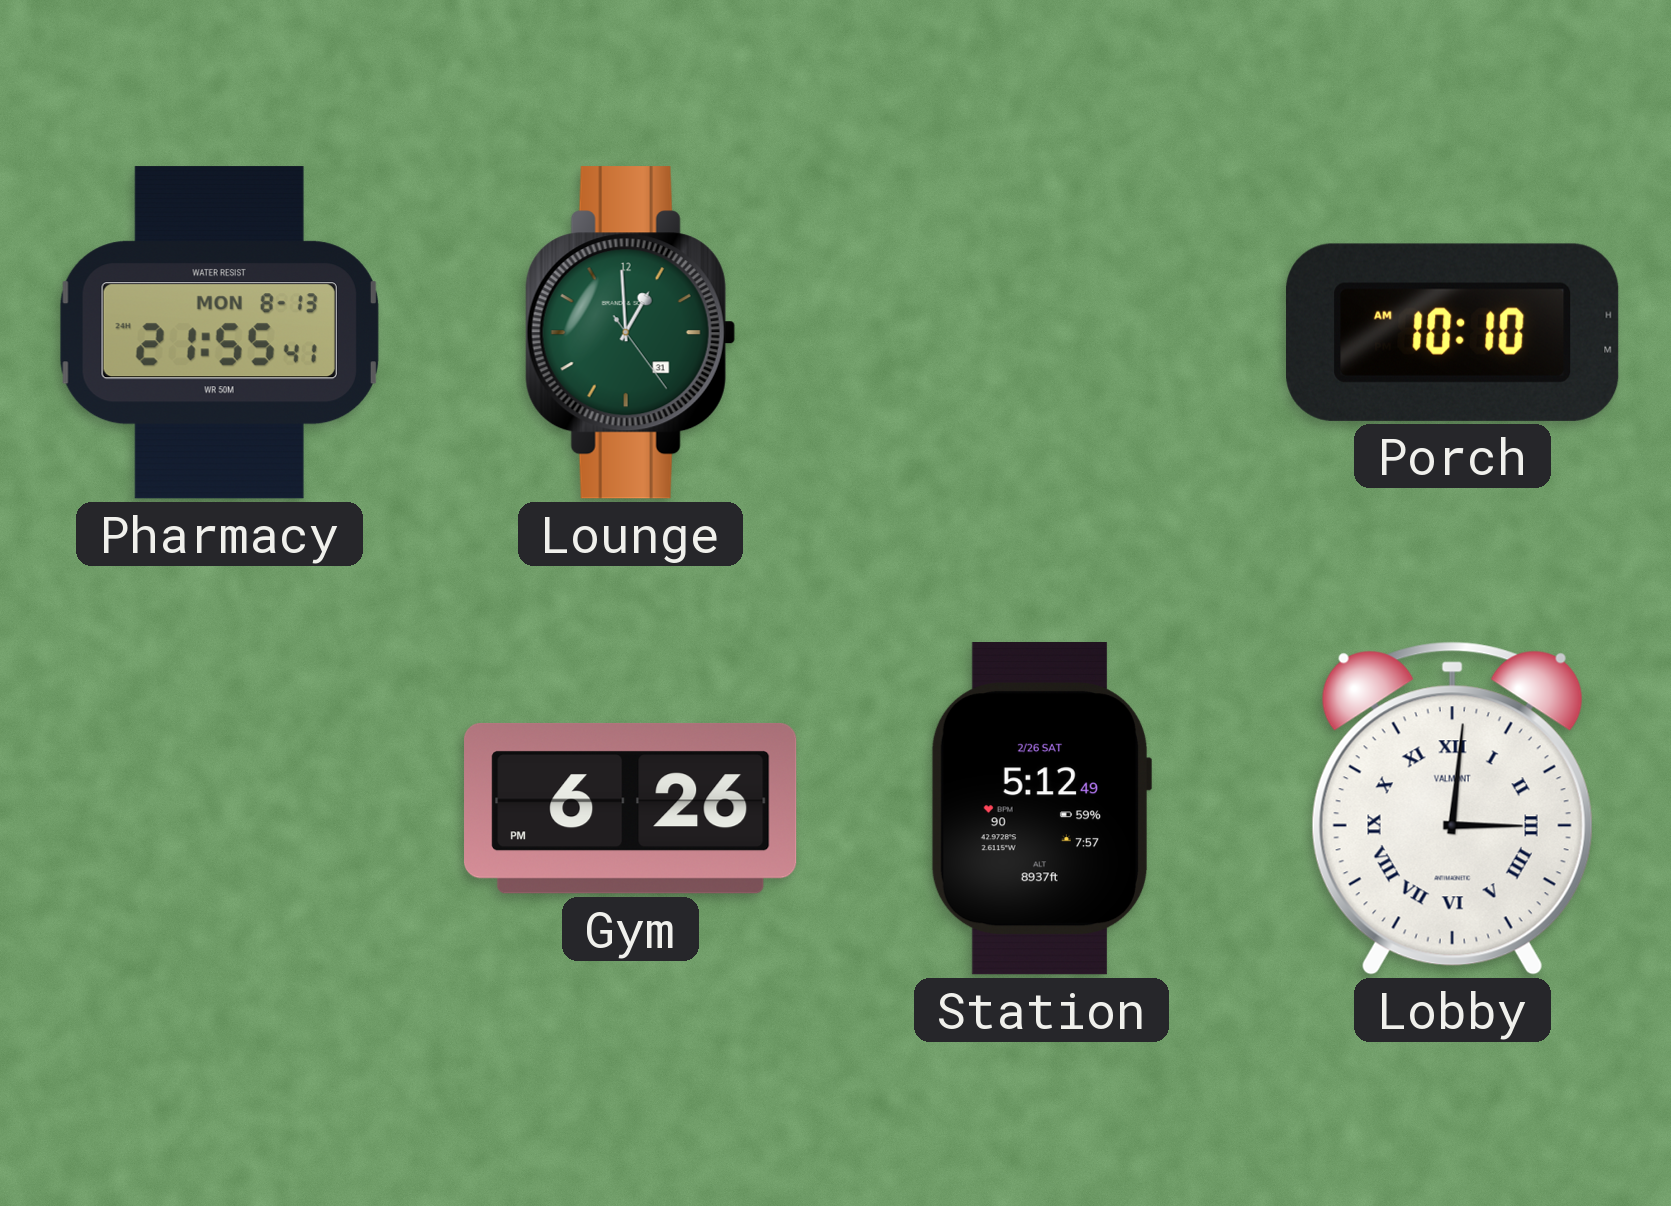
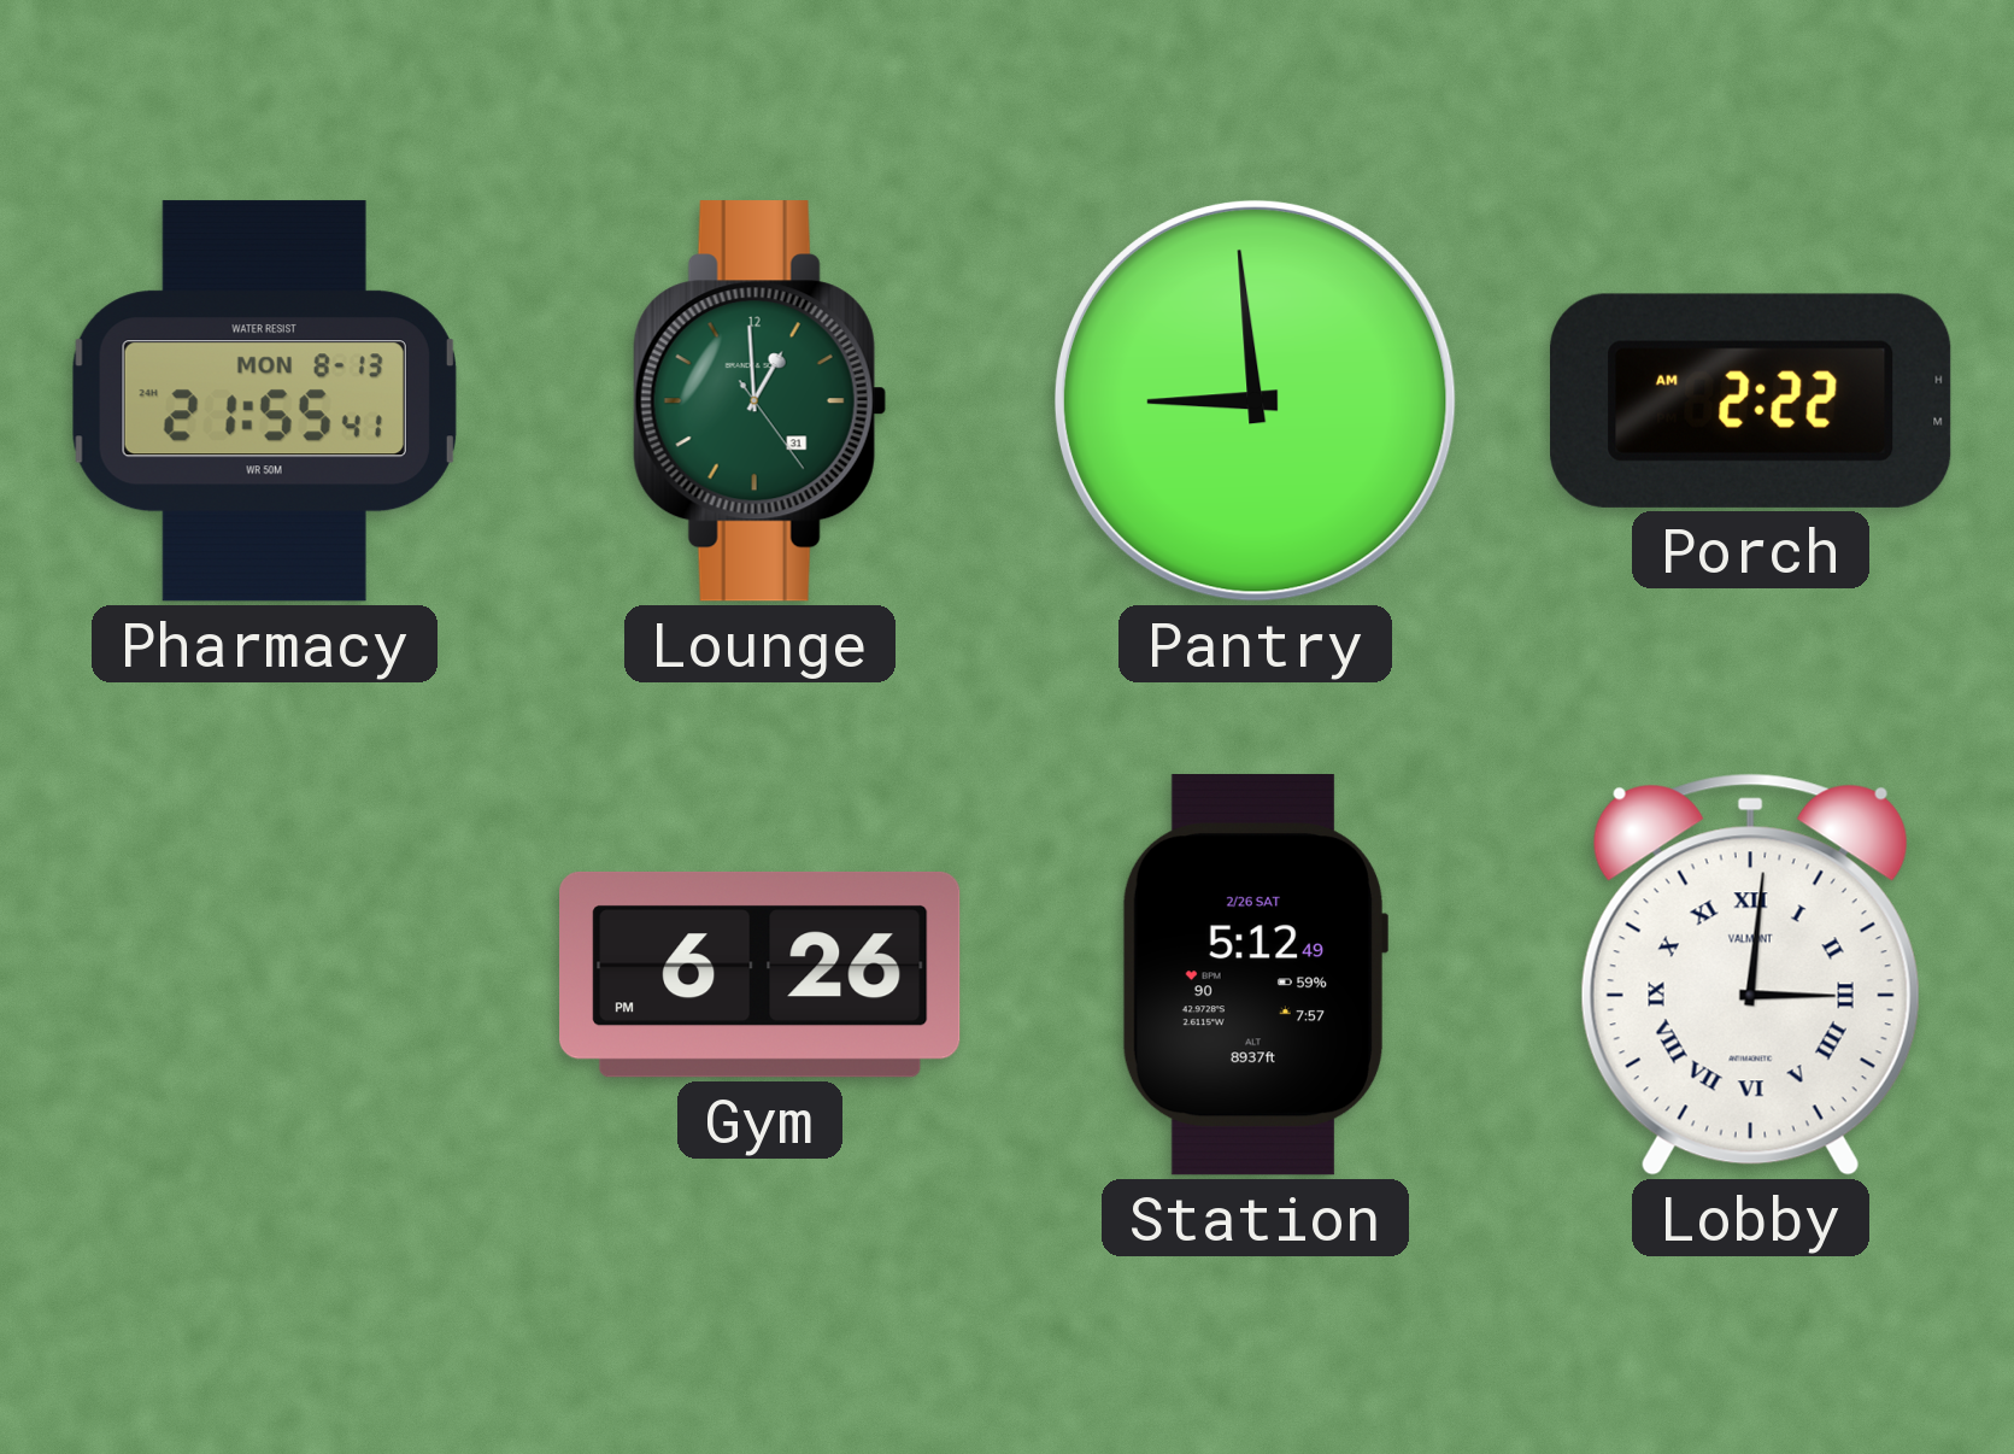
Pantry: none -> 8:59
Porch: 10:10 -> 2:22
